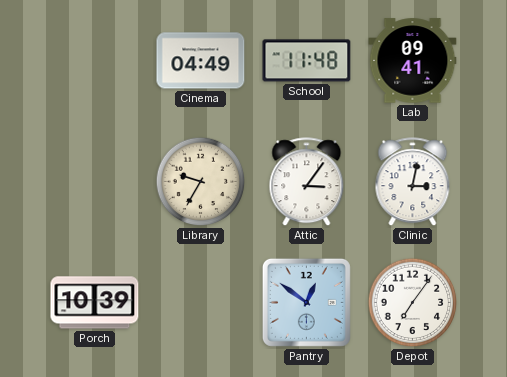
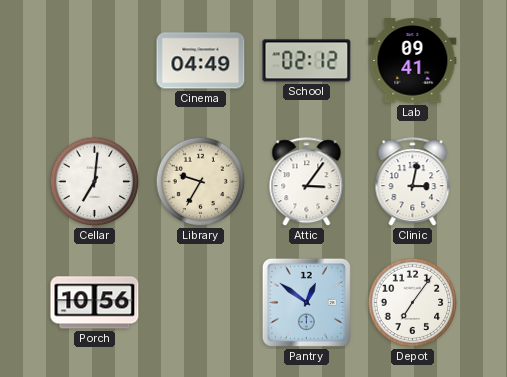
School: 11:48 -> 02:12
Cellar: none -> 7:01
Porch: 10:39 -> 10:56
